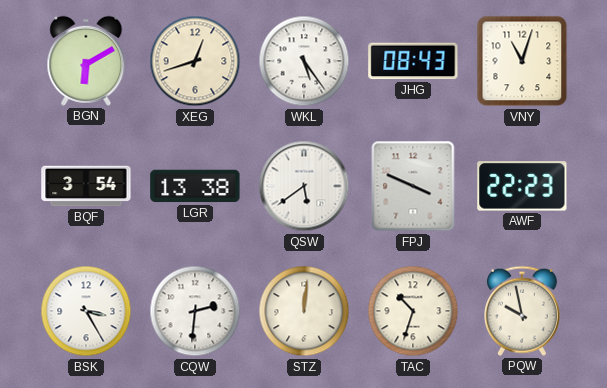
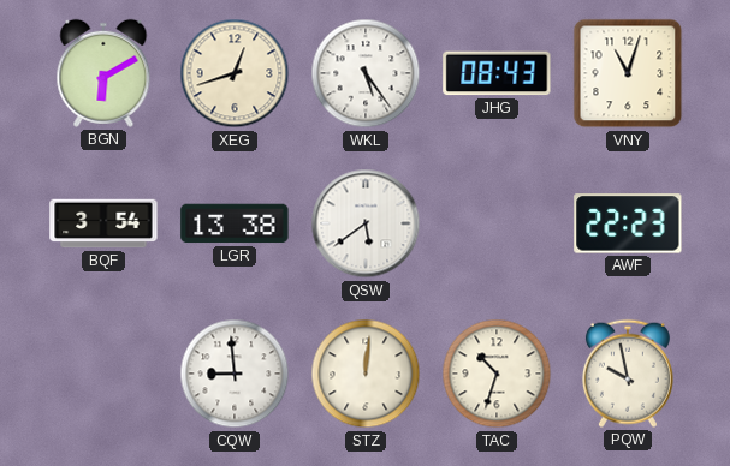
FPJ: 3:49 -> none
BSK: 3:25 -> none
CQW: 2:31 -> 8:59
